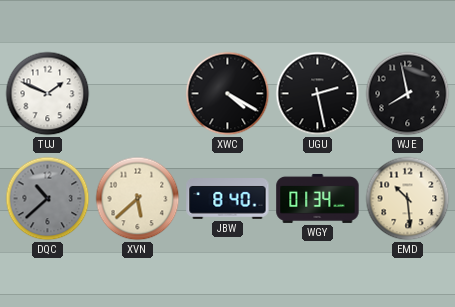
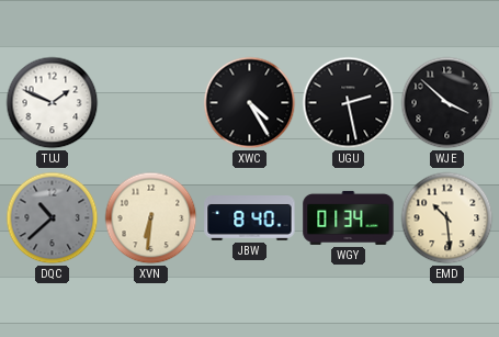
XWC: 4:20 -> 4:25
WJE: 7:58 -> 3:52
XVN: 5:38 -> 6:31
